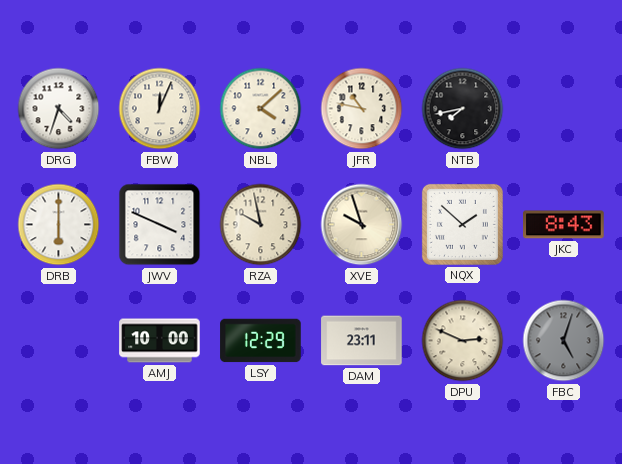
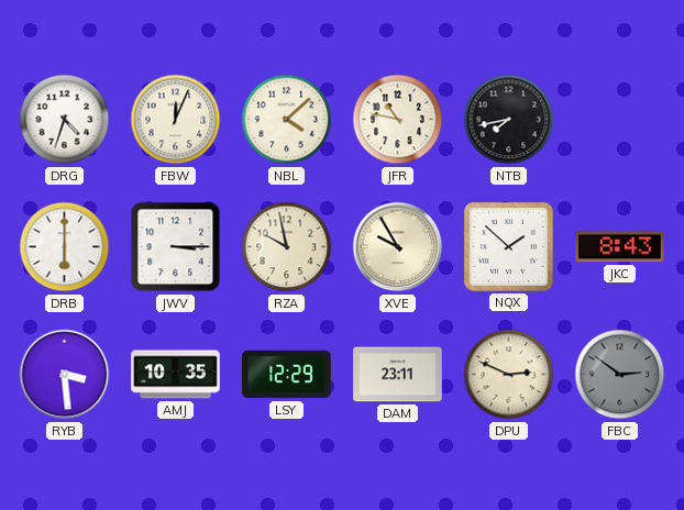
JWV: 3:49 -> 3:15
XVE: 9:57 -> 9:55
RYB: none -> 3:29
AMJ: 10:00 -> 10:35
FBC: 5:03 -> 2:51
